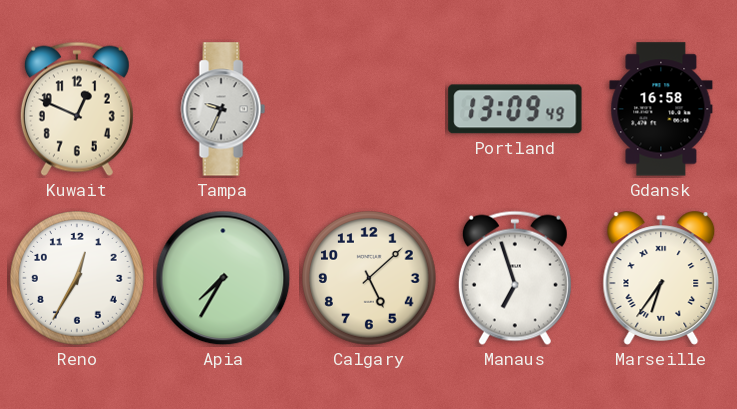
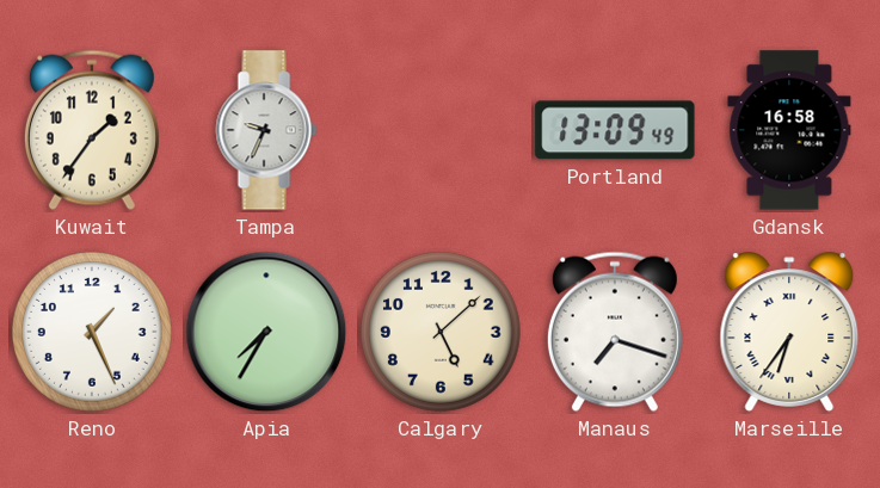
Kuwait: 12:49 -> 1:36
Reno: 12:35 -> 1:26
Manaus: 6:57 -> 7:18
